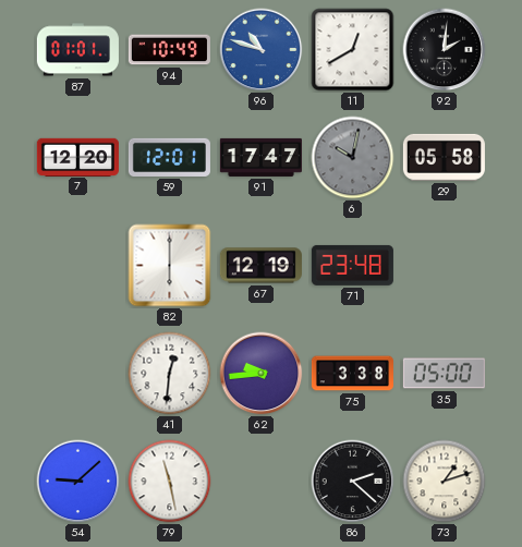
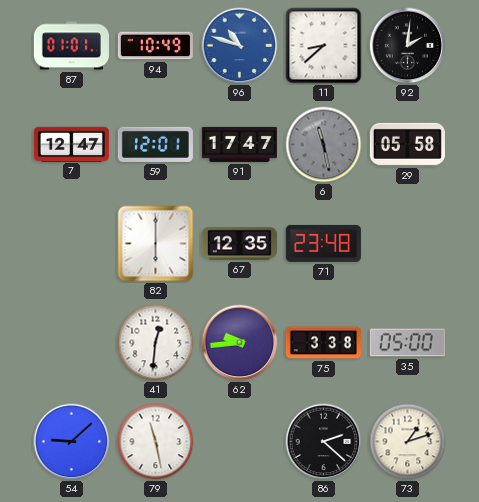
11: 12:40 -> 8:38
7: 12:20 -> 12:47
6: 10:02 -> 11:28
67: 12:19 -> 12:35
